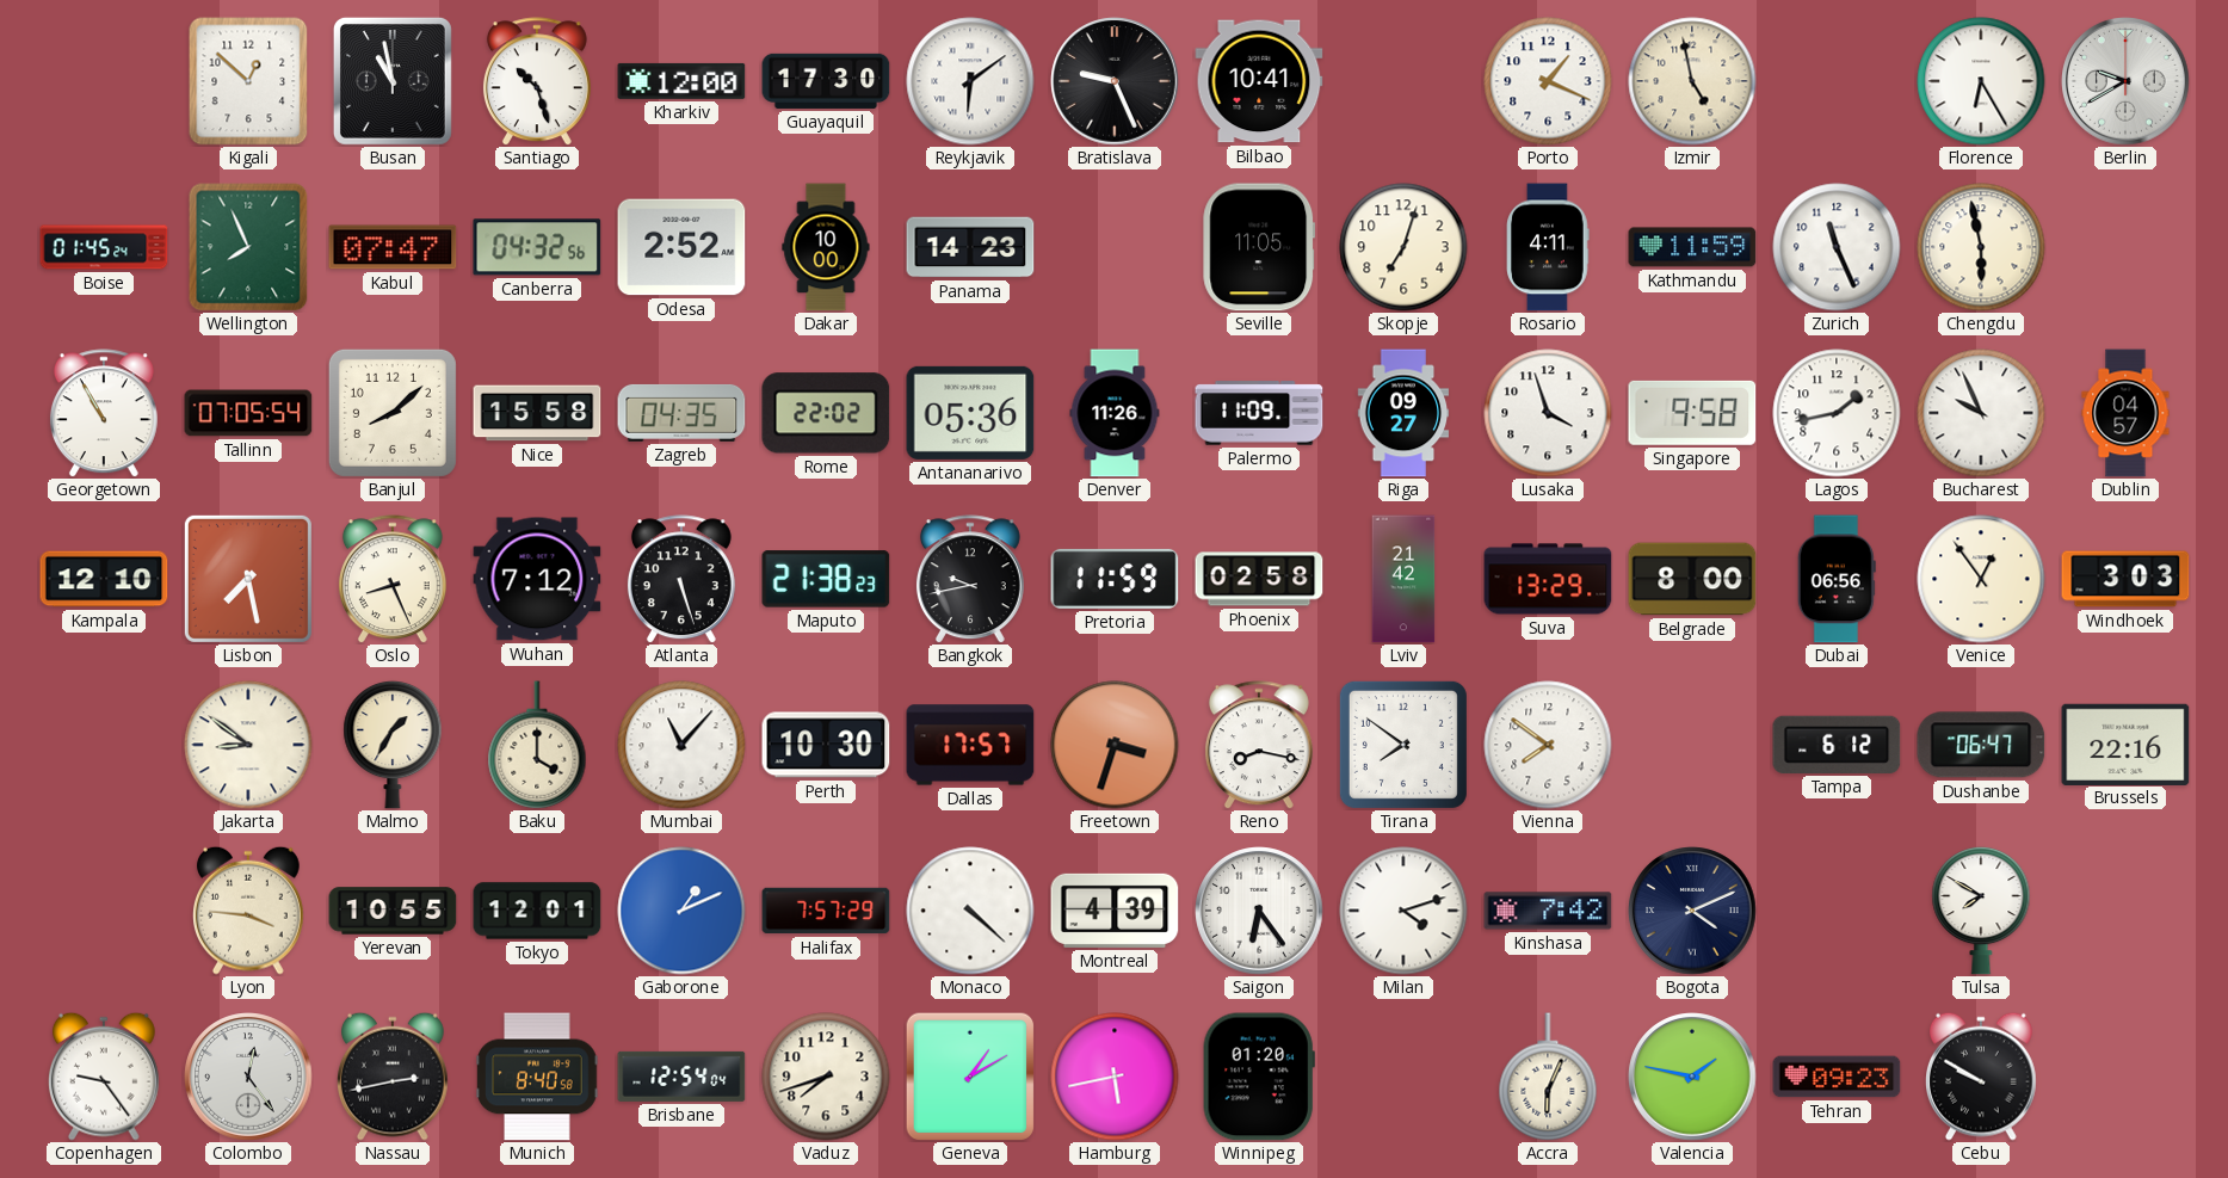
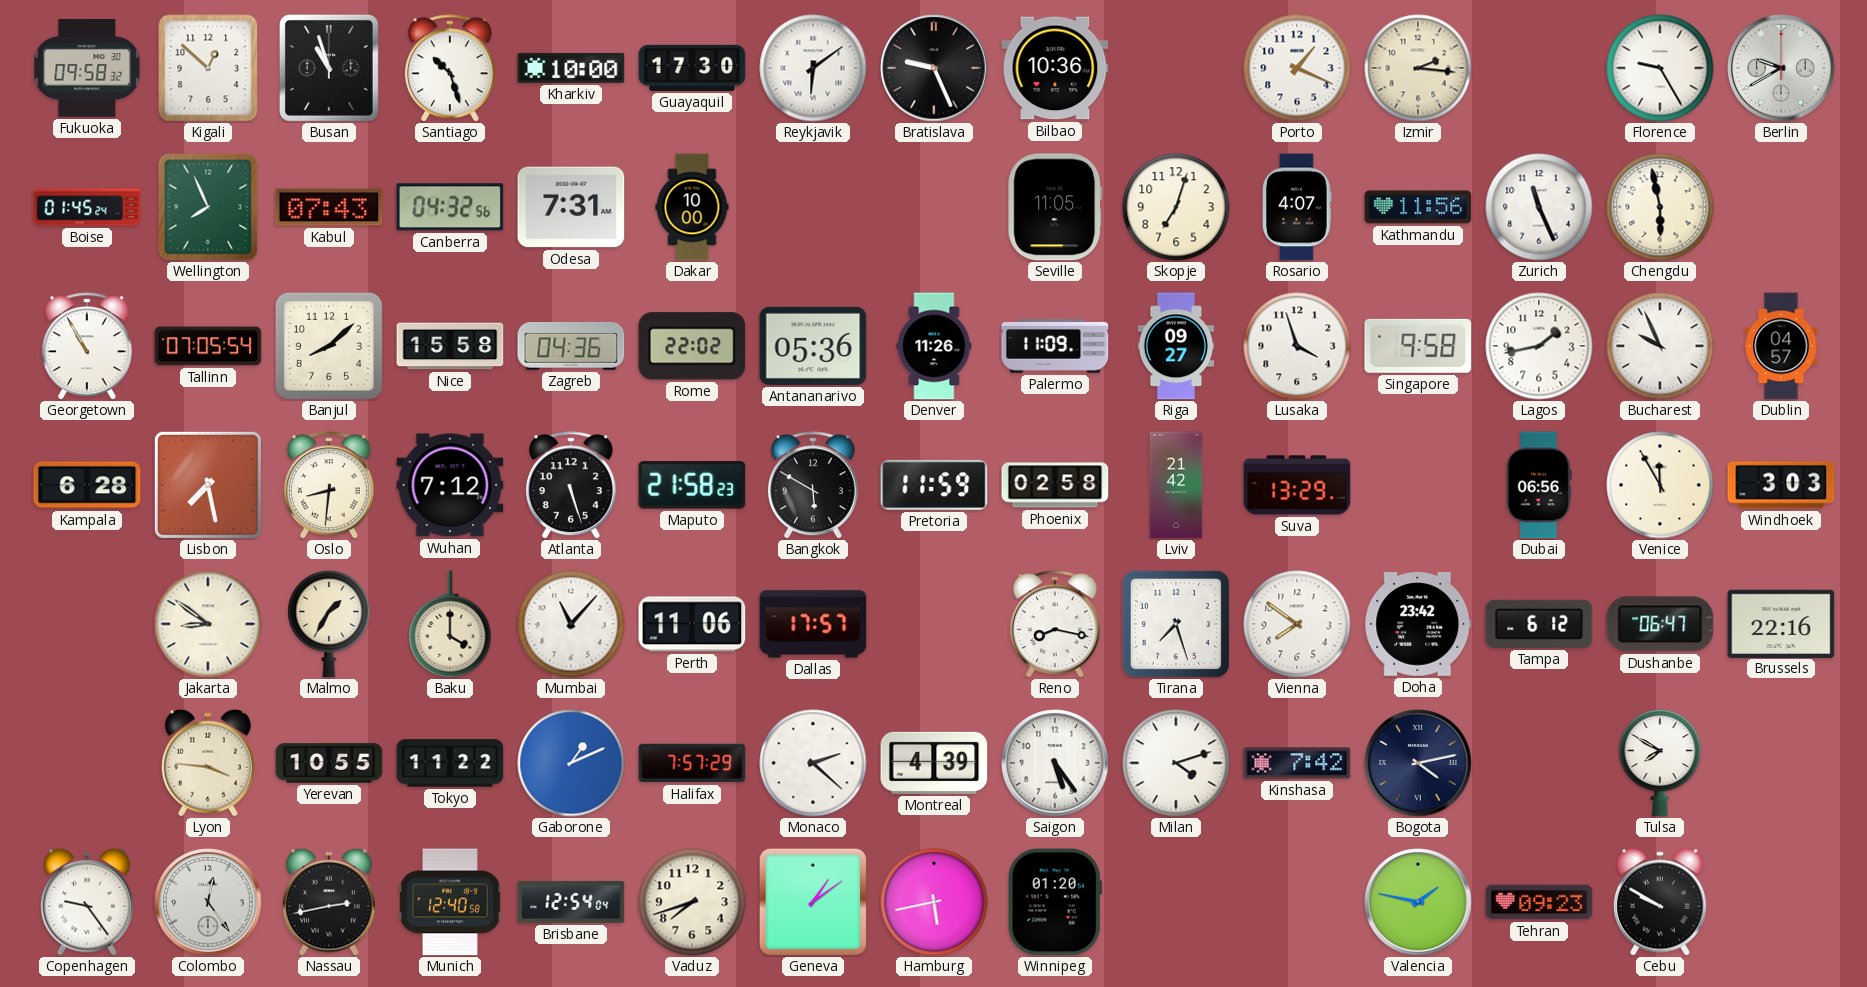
Fukuoka: none -> 09:58
Busan: 10:58 -> 10:57
Kharkiv: 12:00 -> 10:00
Bilbao: 10:41 -> 10:36
Izmir: 4:58 -> 2:16
Florence: 6:25 -> 9:25
Kabul: 07:47 -> 07:43
Odesa: 2:52 -> 7:31
Panama: 14:23 -> none
Rosario: 4:11 -> 4:07
Kathmandu: 11:59 -> 11:56
Zagreb: 04:35 -> 04:36
Kampala: 12:10 -> 6:28
Oslo: 8:26 -> 8:31
Maputo: 21:38 -> 21:58
Bangkok: 9:43 -> 5:50
Belgrade: 8:00 -> none
Venice: 12:54 -> 11:55
Perth: 10:30 -> 11:06
Freetown: 3:33 -> none
Tirana: 7:51 -> 7:27
Doha: none -> 23:42
Tokyo: 12:01 -> 11:22
Monaco: 4:22 -> 2:22
Saigon: 6:24 -> 5:24
Bogota: 4:11 -> 4:13
Munich: 8:40 -> 12:40
Geneva: 1:10 -> 1:09
Accra: 6:04 -> none
